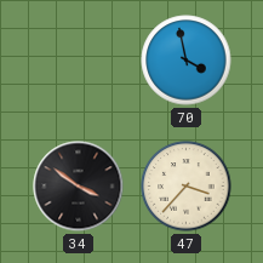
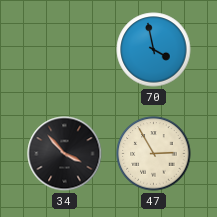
34: 3:51 -> 3:53
47: 3:37 -> 2:55
